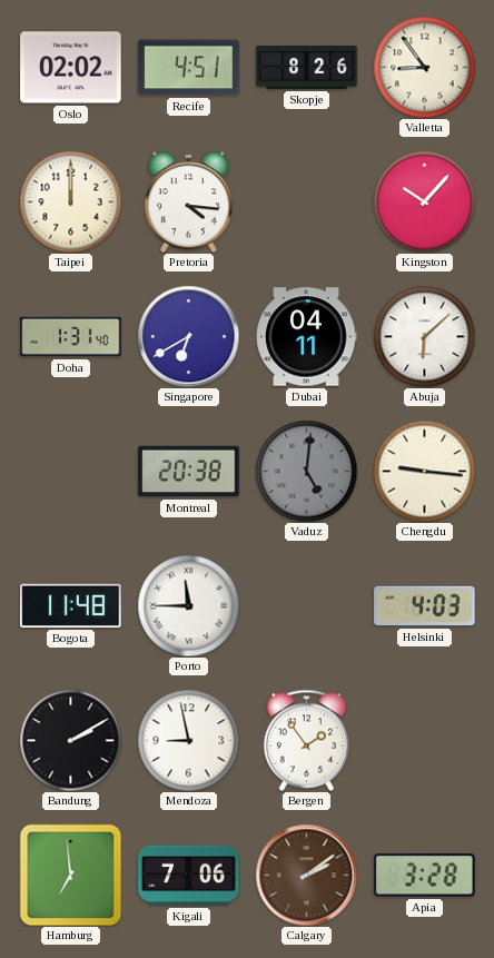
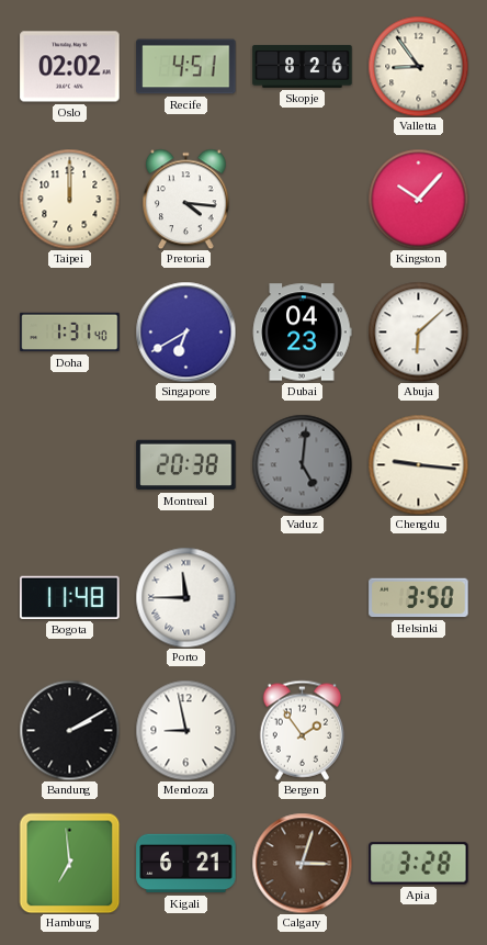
Dubai: 04:11 -> 04:23
Helsinki: 4:03 -> 3:50
Kigali: 7:06 -> 6:21
Calgary: 2:09 -> 3:03
